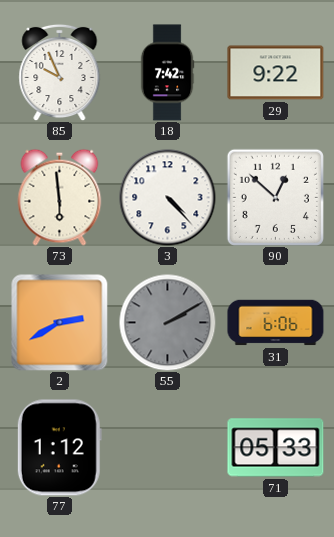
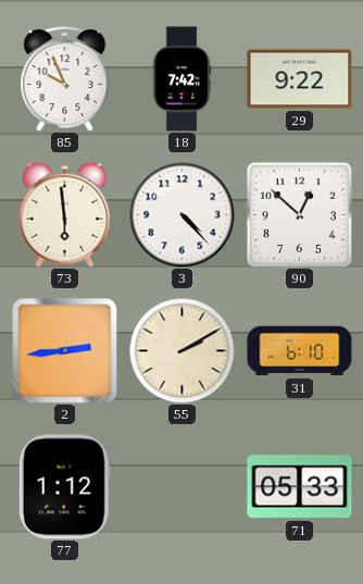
2: 2:40 -> 2:44
55 dial: grey -> cream
31: 6:06 -> 6:10
